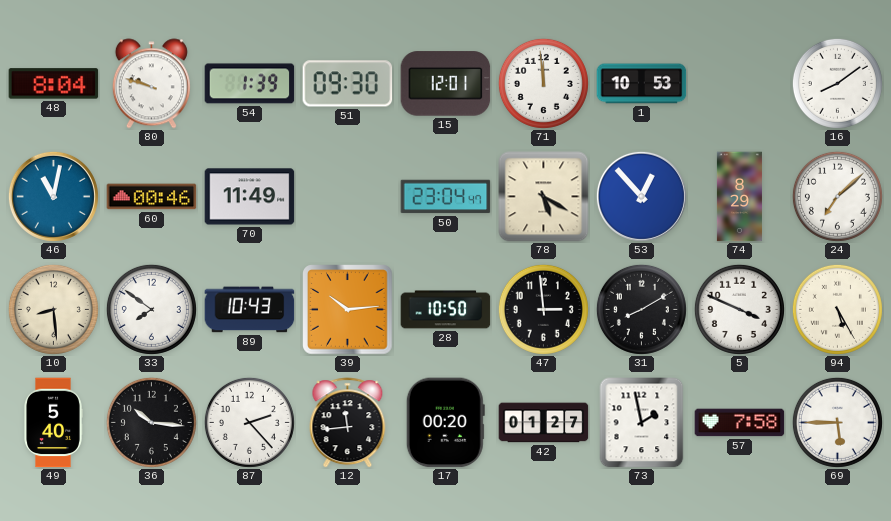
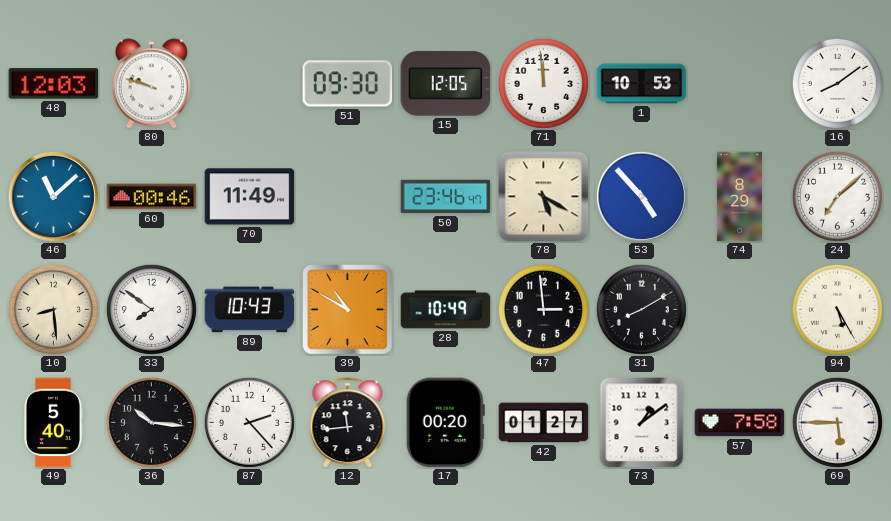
48: 8:04 -> 12:03
54: 1:39 -> none
15: 12:01 -> 12:05
46: 11:02 -> 11:08
50: 23:04 -> 23:46
53: 12:53 -> 4:53
39: 10:14 -> 10:50
28: 10:50 -> 10:49
5: 3:49 -> none
73: 1:58 -> 1:09
